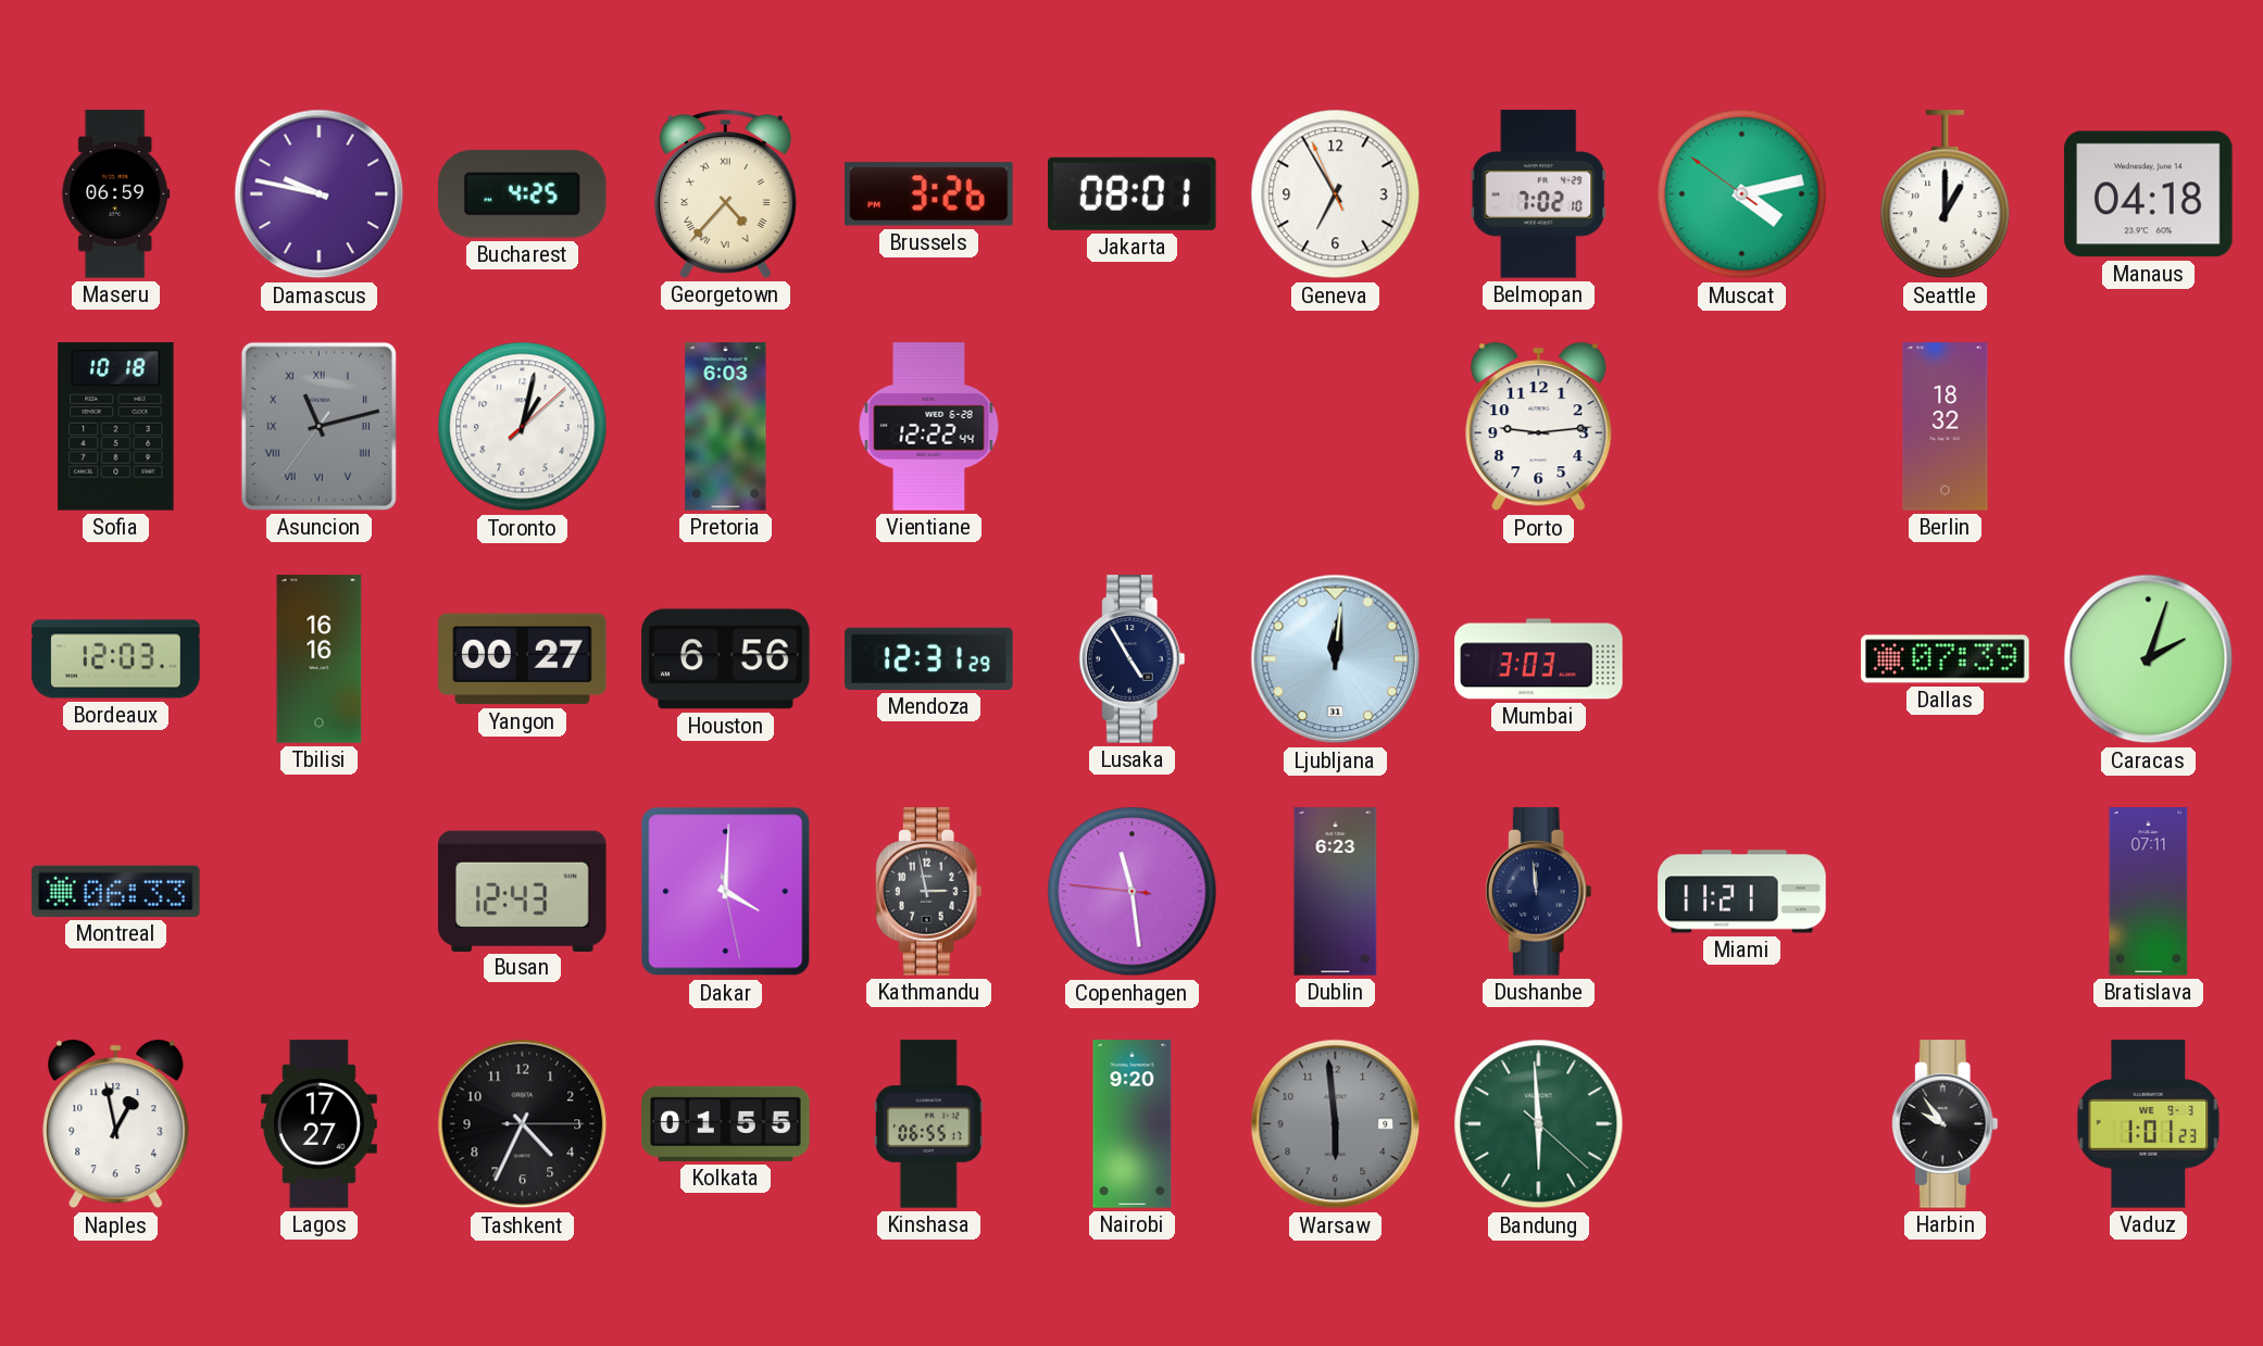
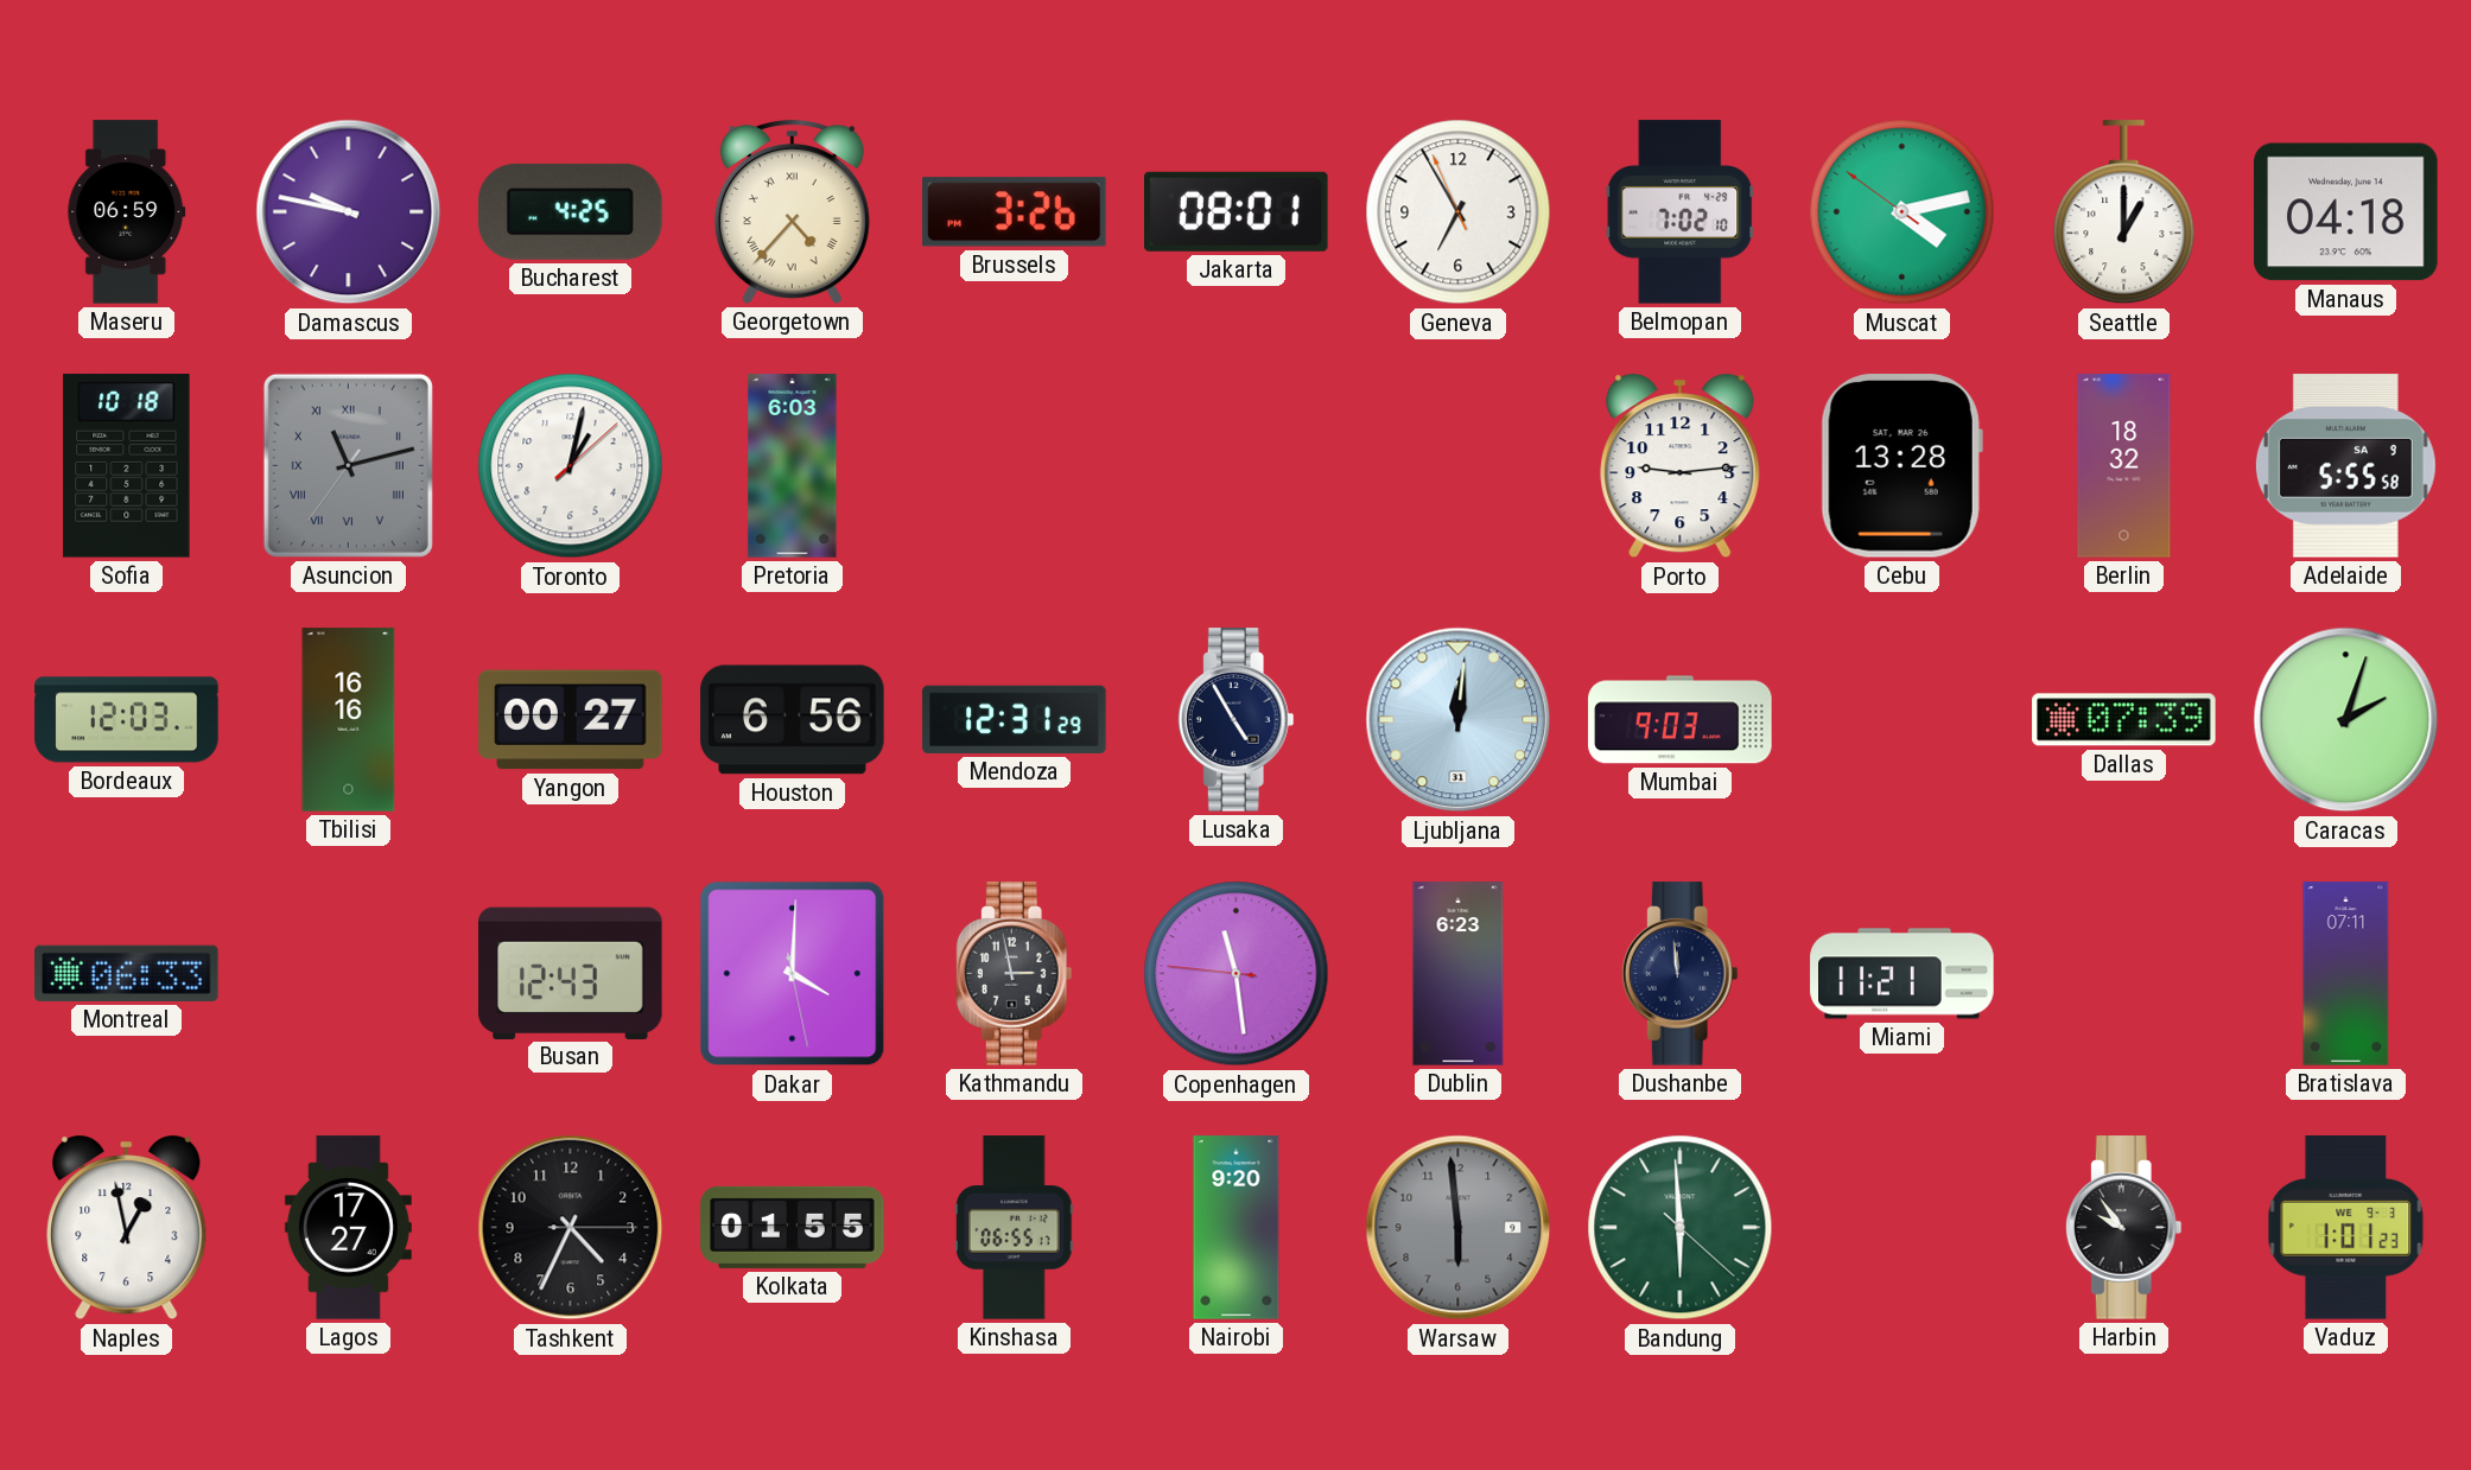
Vientiane: 12:22 -> none
Cebu: none -> 13:28
Adelaide: none -> 5:55
Mumbai: 3:03 -> 9:03
